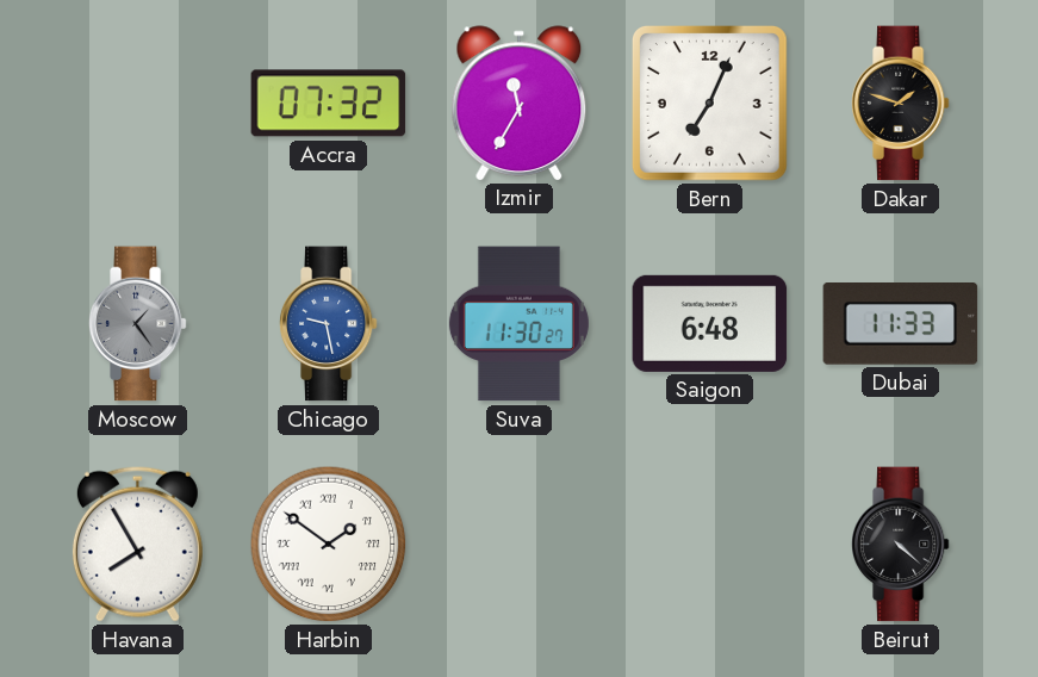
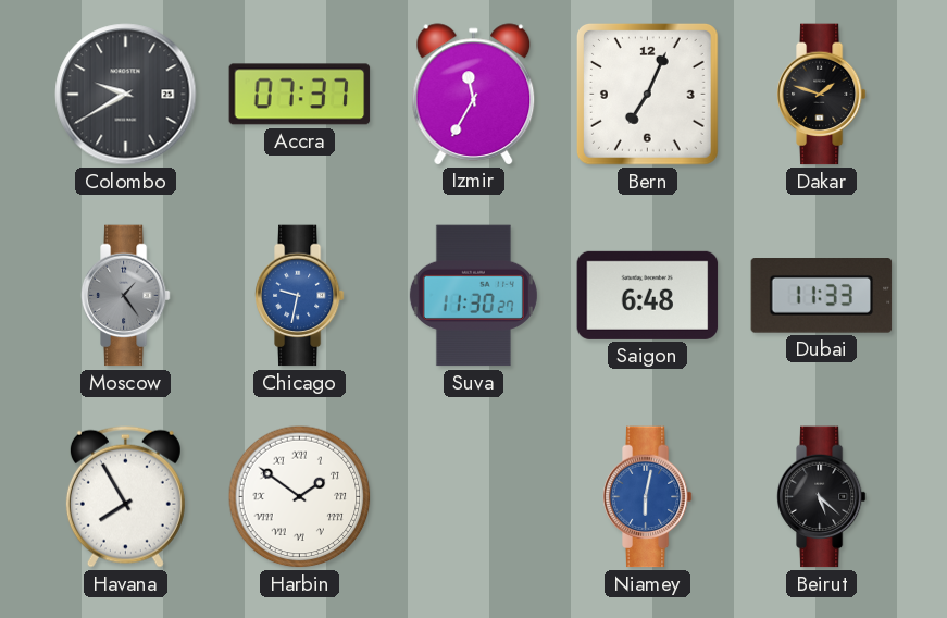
Colombo: none -> 9:40
Accra: 07:32 -> 07:37
Chicago: 9:28 -> 9:32
Niamey: none -> 6:02
Beirut: 4:22 -> 5:22
